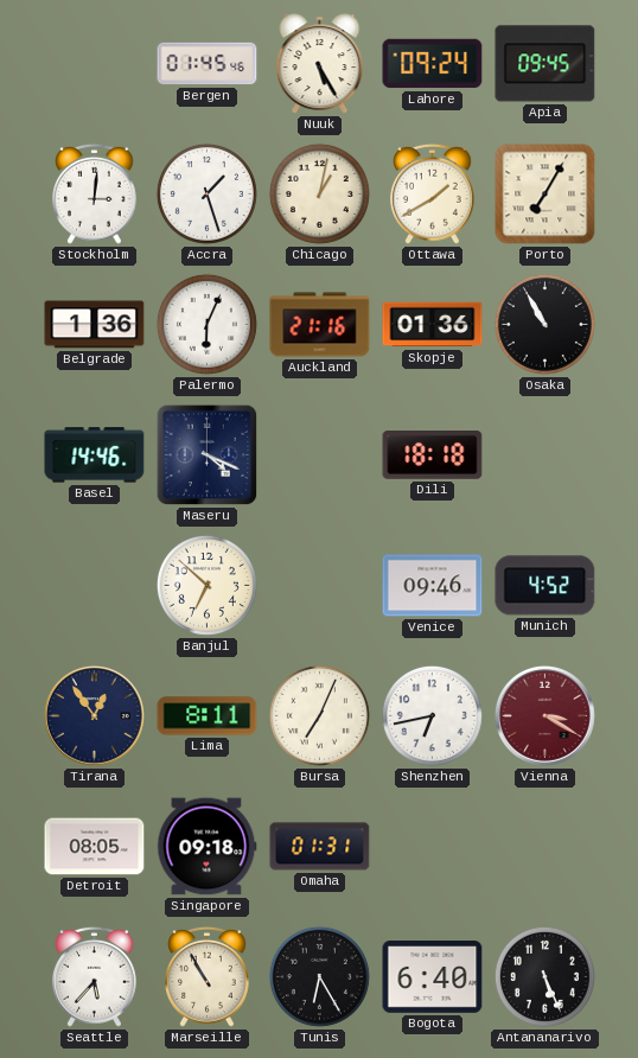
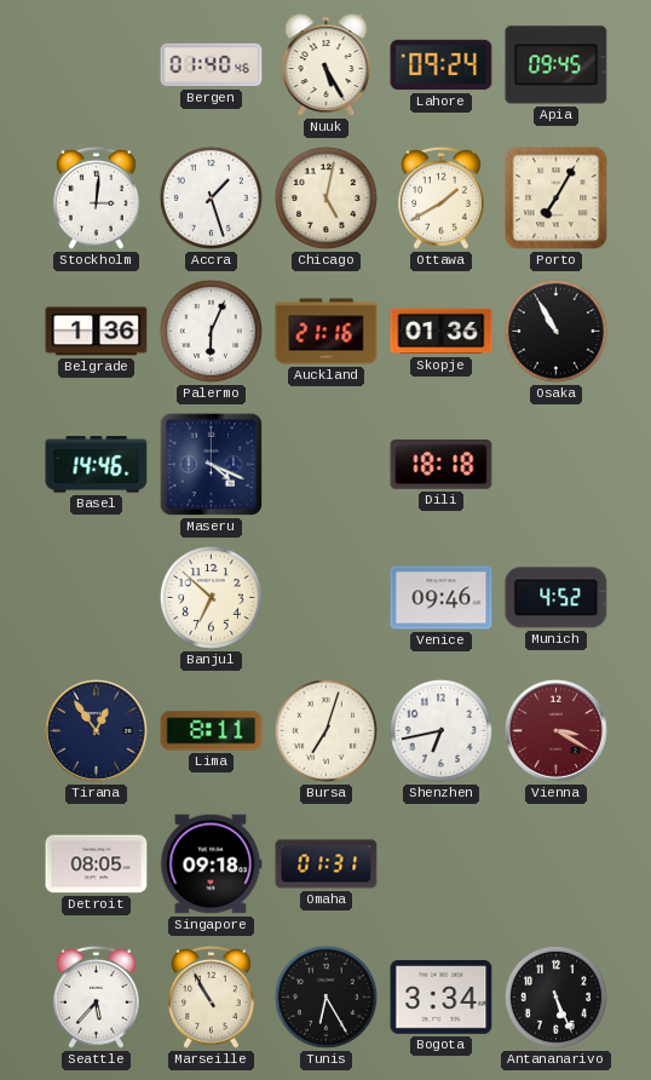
Bergen: 01:45 -> 01:40
Chicago: 1:02 -> 5:02
Bursa: 7:04 -> 7:03
Bogota: 6:40 -> 3:34
